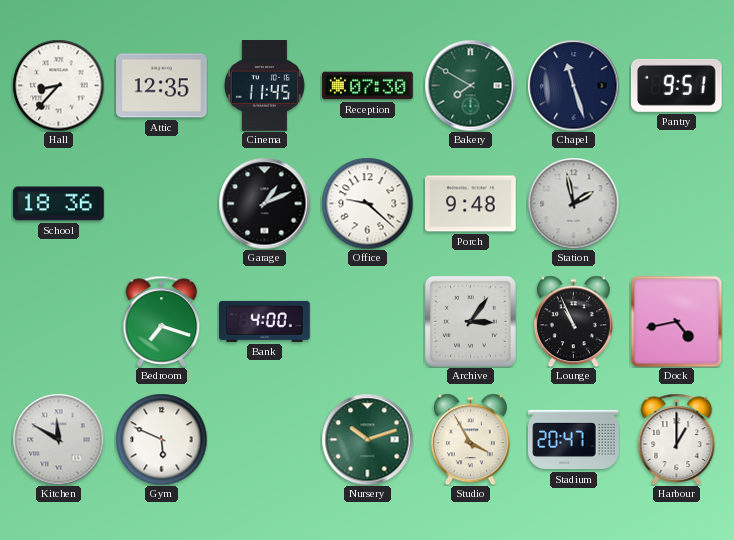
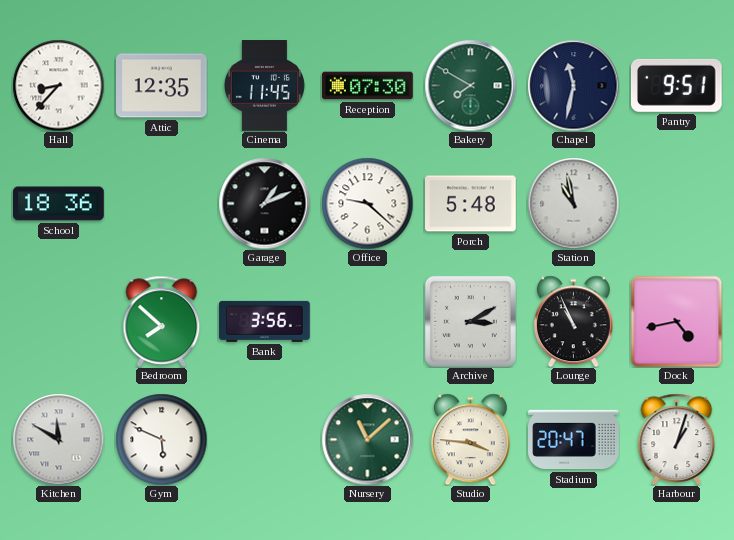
Chapel: 11:27 -> 11:32
Porch: 9:48 -> 5:48
Station: 1:58 -> 10:58
Bedroom: 7:18 -> 7:52
Bank: 4:00 -> 3:56
Archive: 3:06 -> 3:10
Nursery: 10:12 -> 11:08
Studio: 3:55 -> 3:46
Harbour: 1:00 -> 1:03
